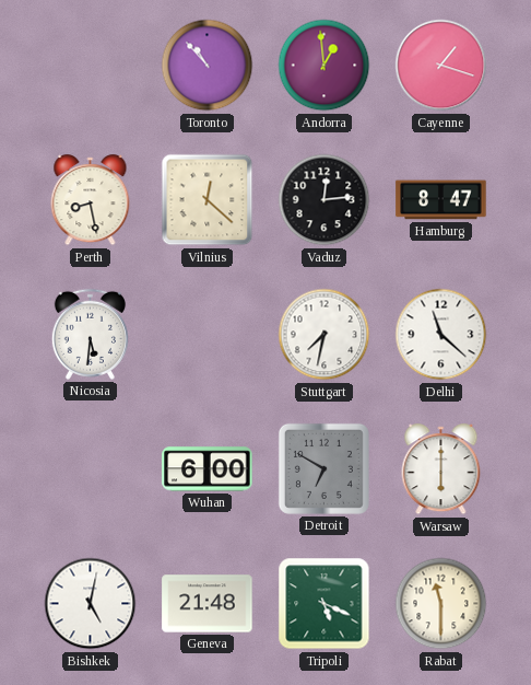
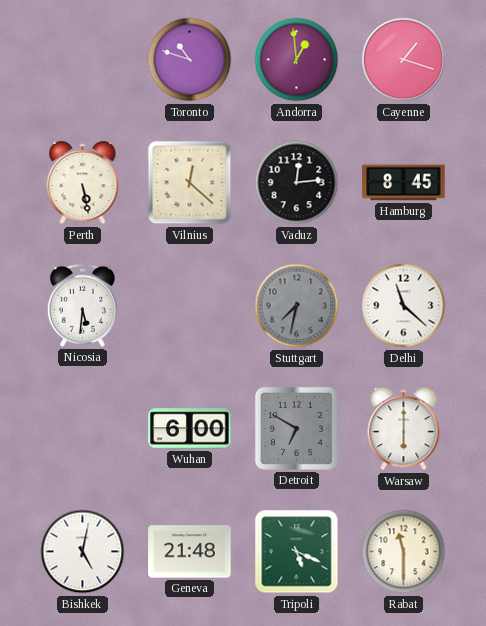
Toronto: 10:53 -> 10:48
Perth: 8:28 -> 5:28
Hamburg: 8:47 -> 8:45
Stuttgart dial: white -> grey
